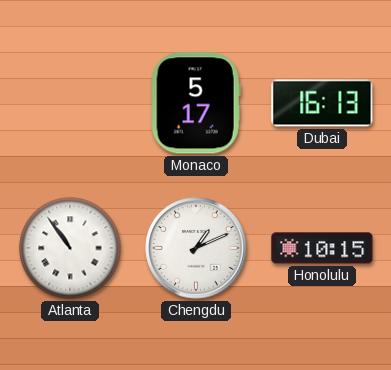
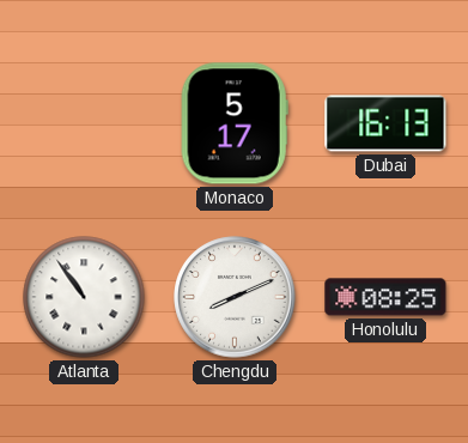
Chengdu: 1:11 -> 8:11
Honolulu: 10:15 -> 08:25
